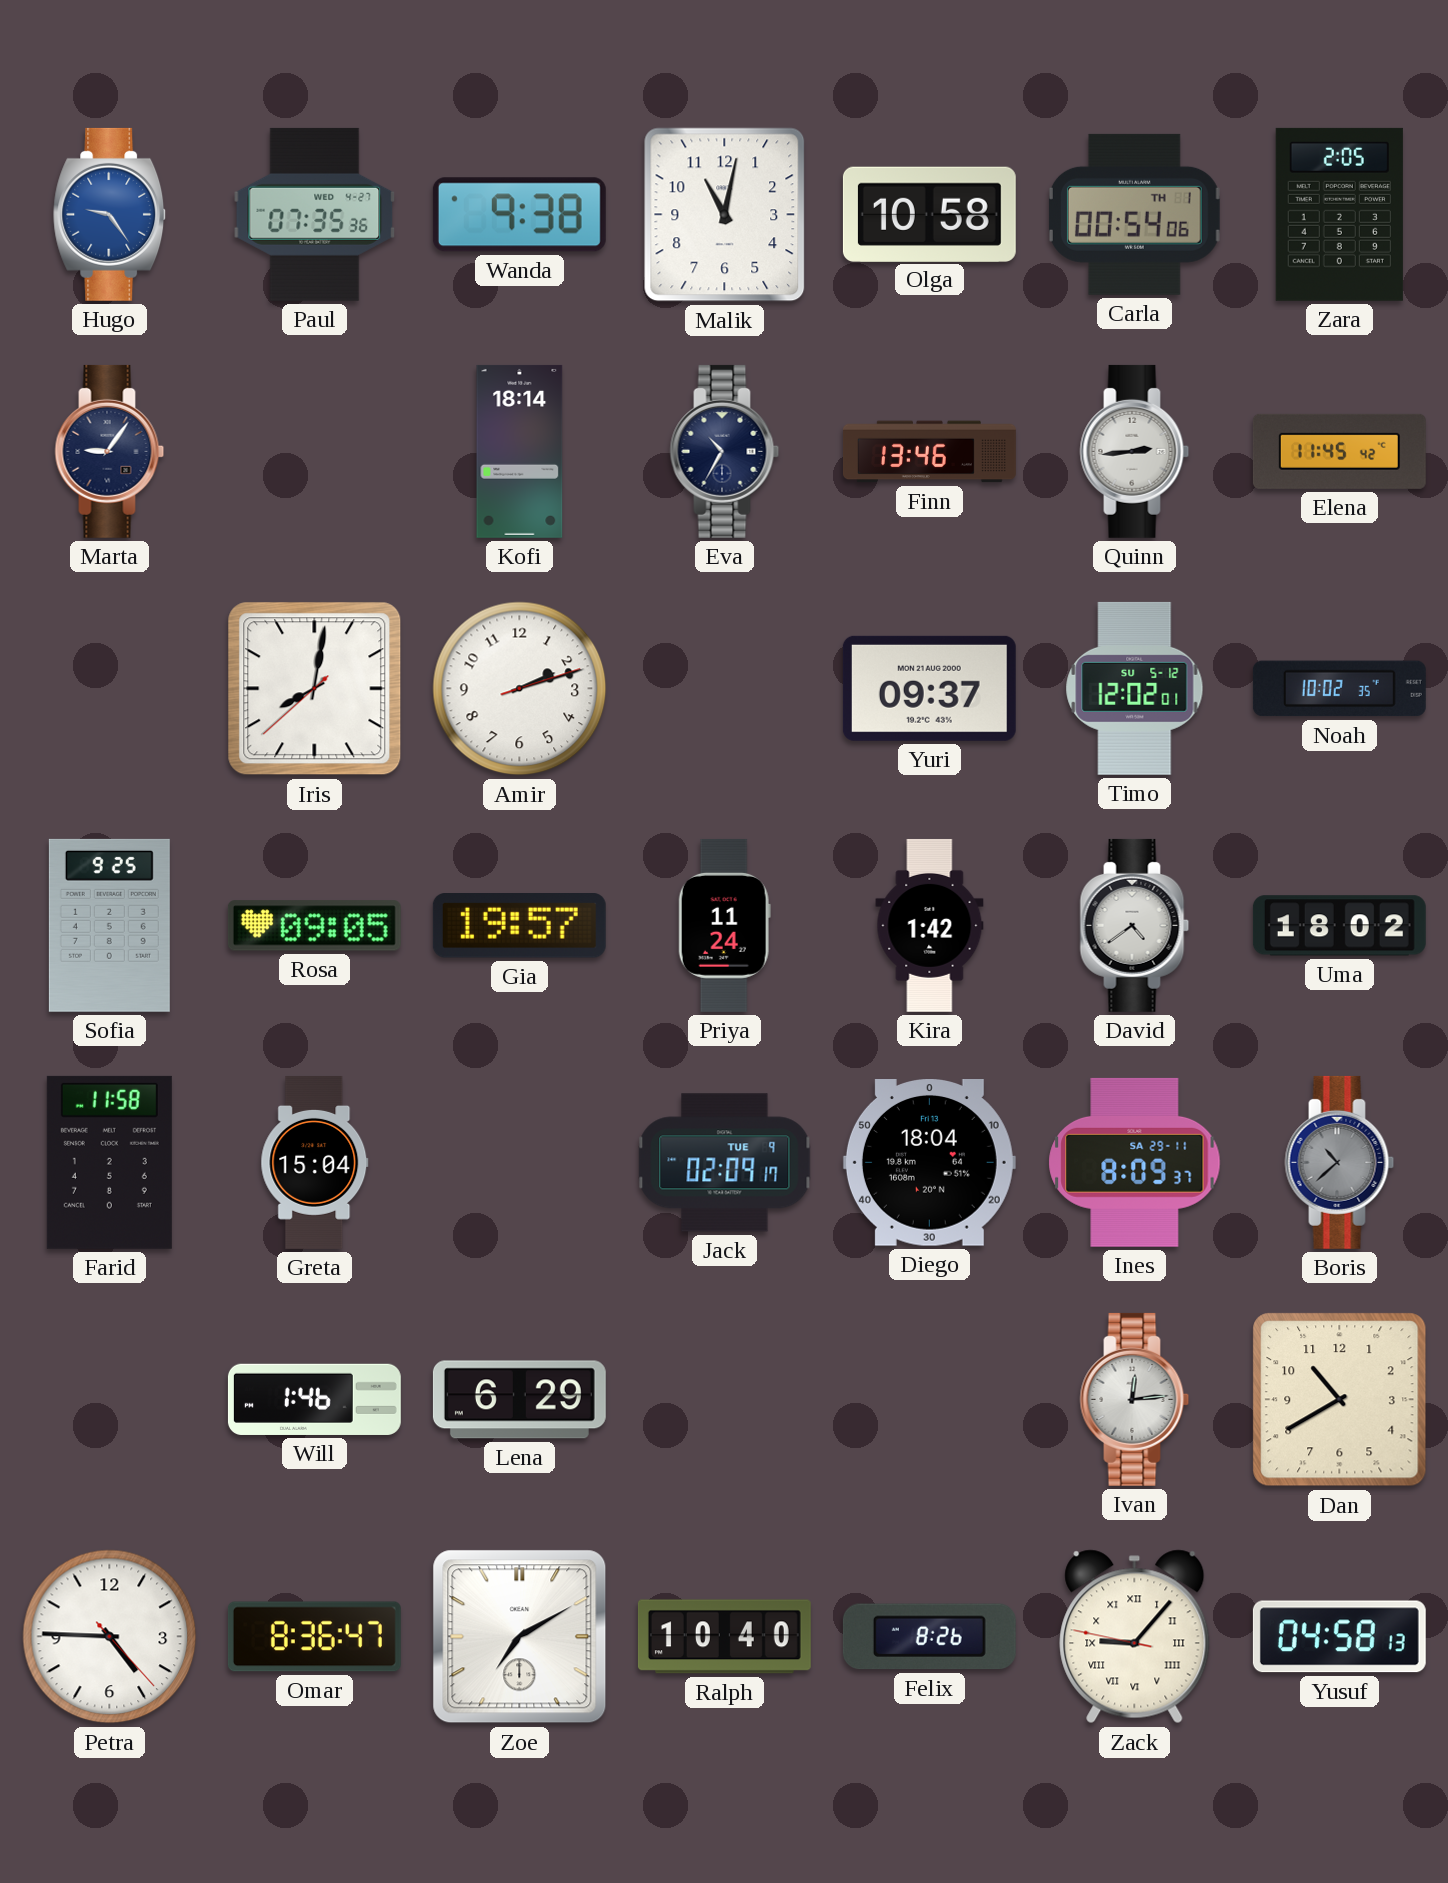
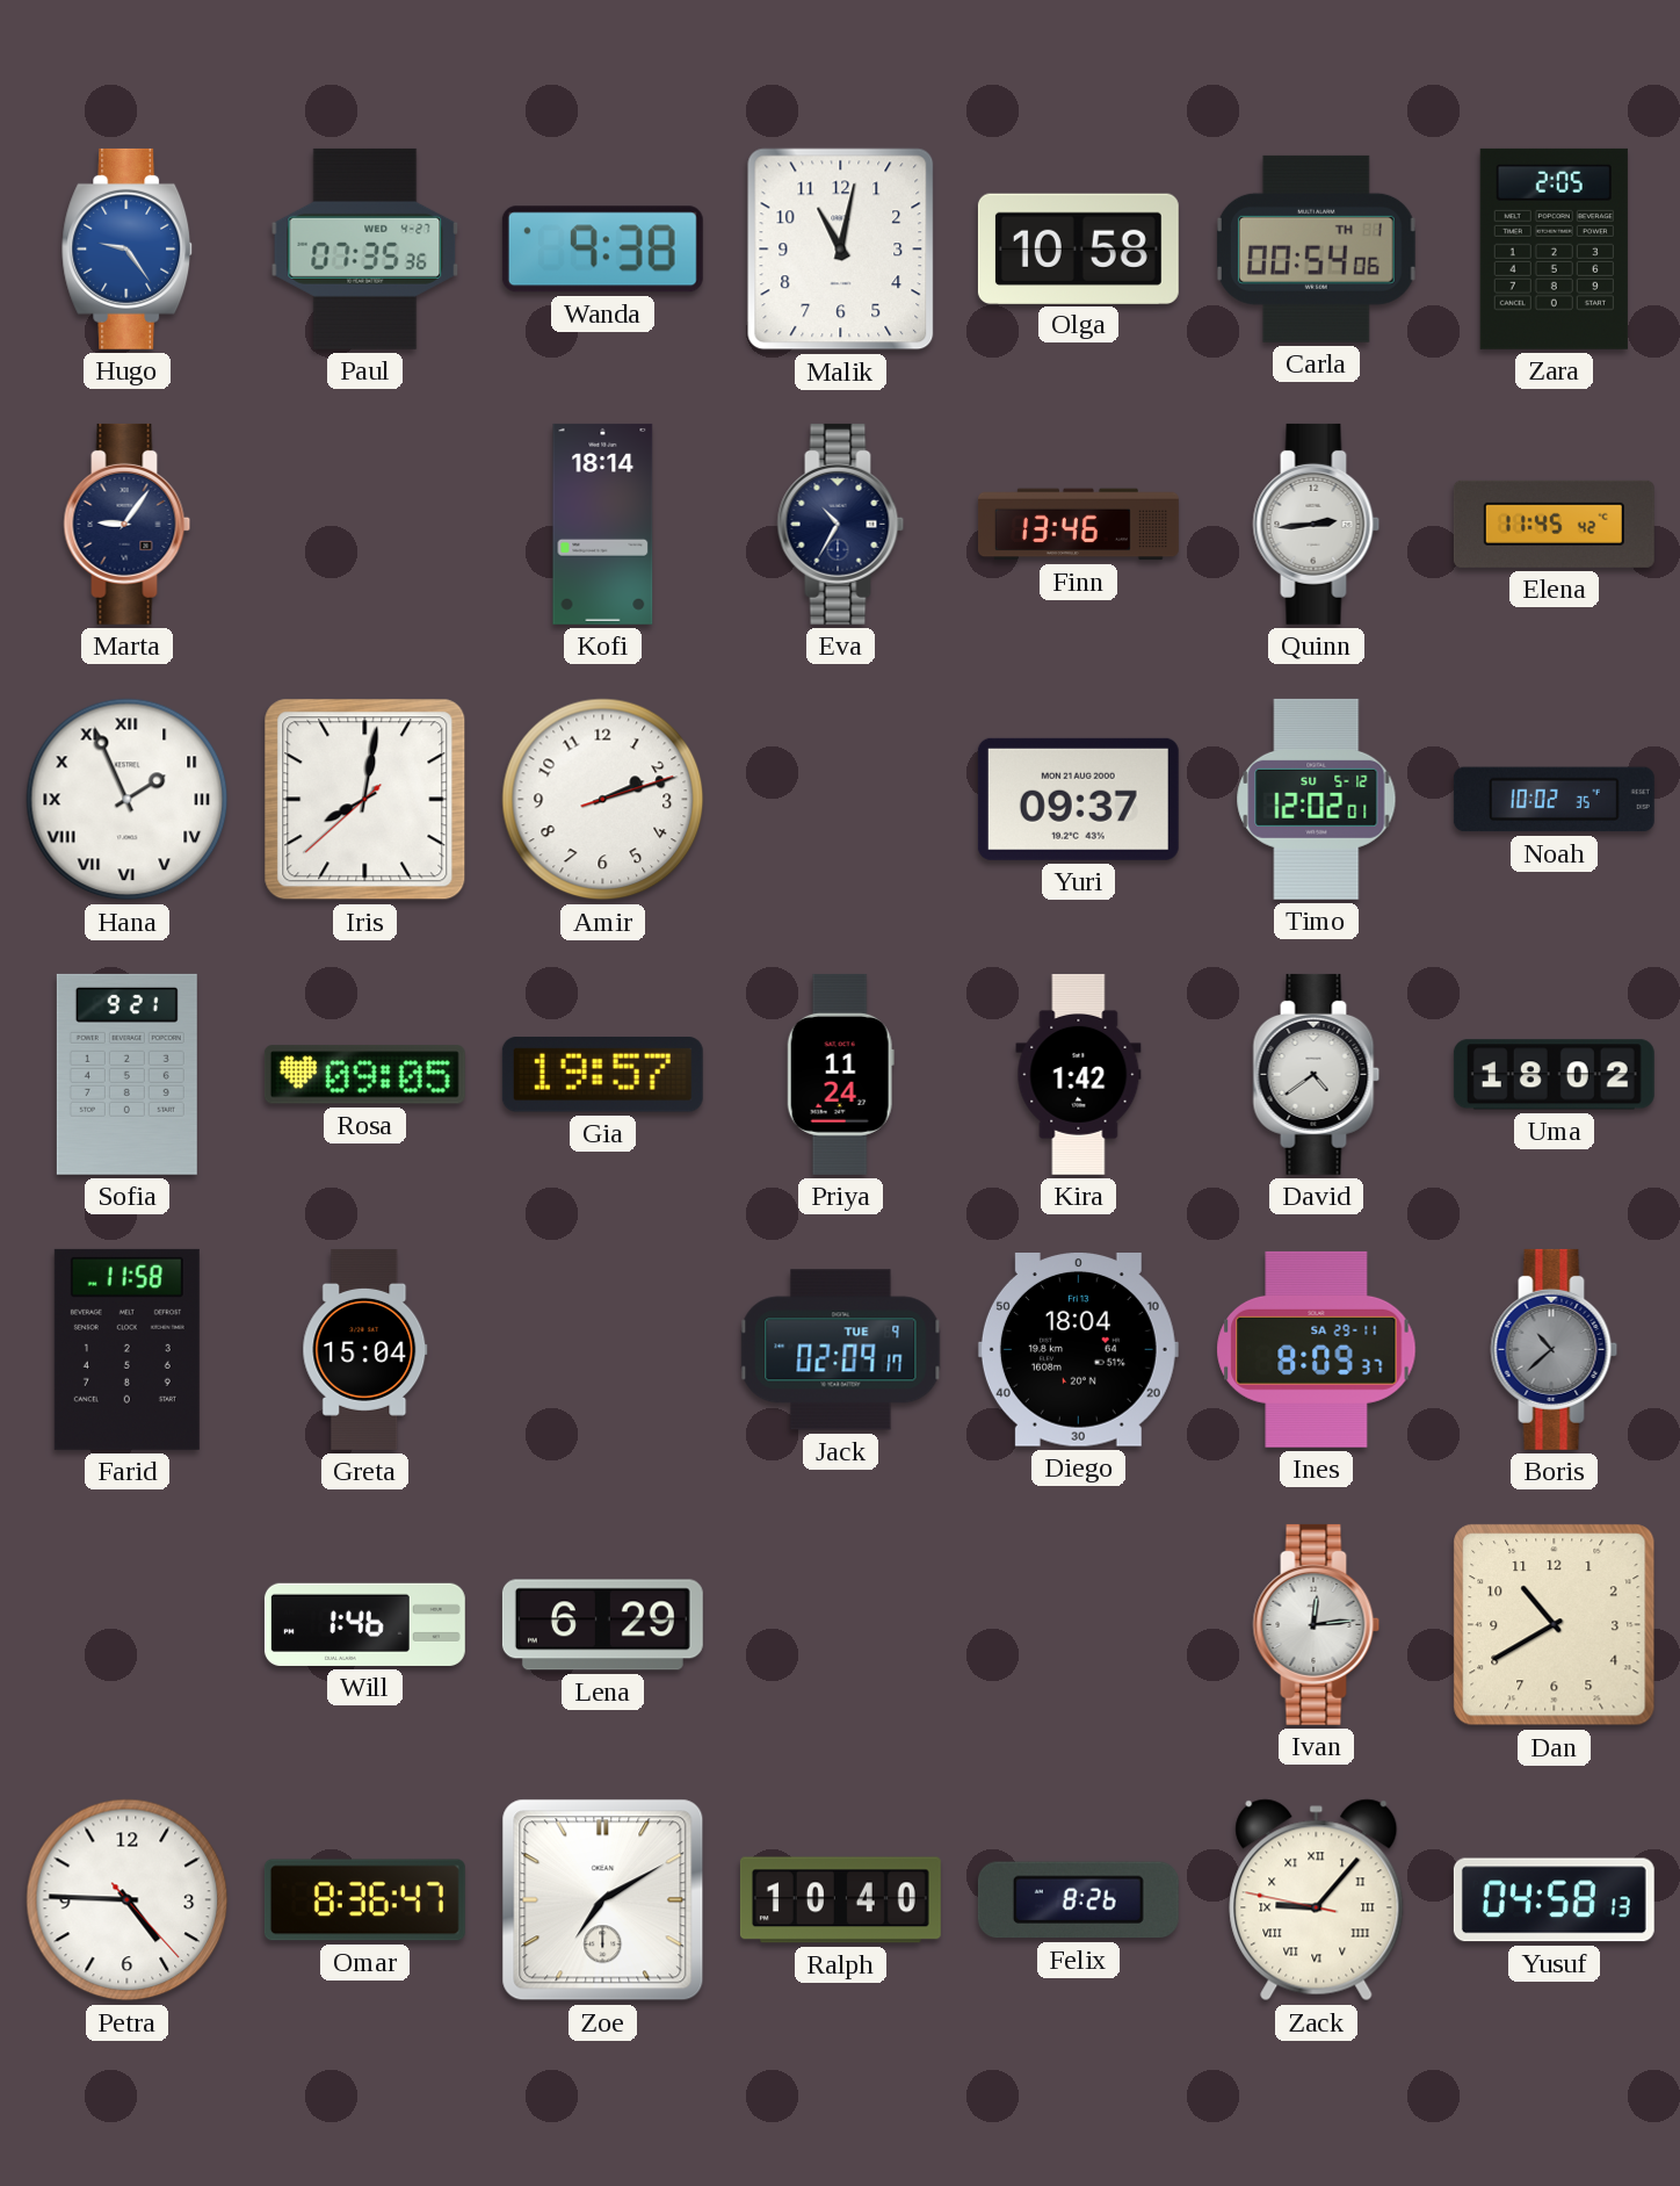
Hana: none -> 1:56
Sofia: 9:25 -> 9:21
